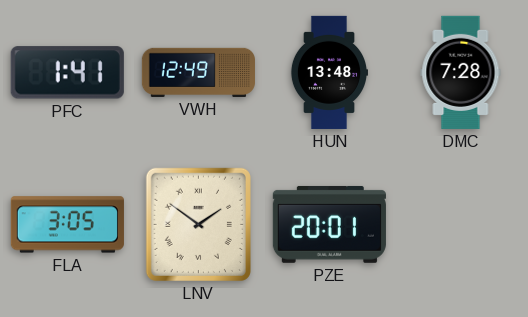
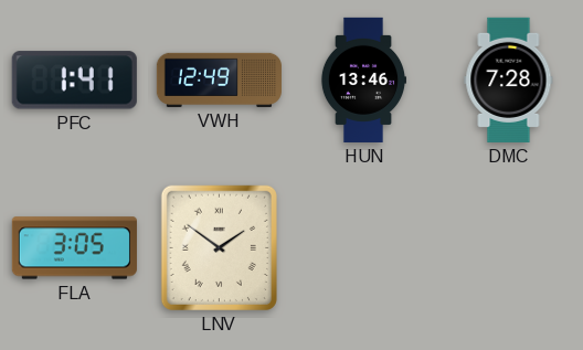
HUN: 13:48 -> 13:46
PZE: 20:01 -> none
